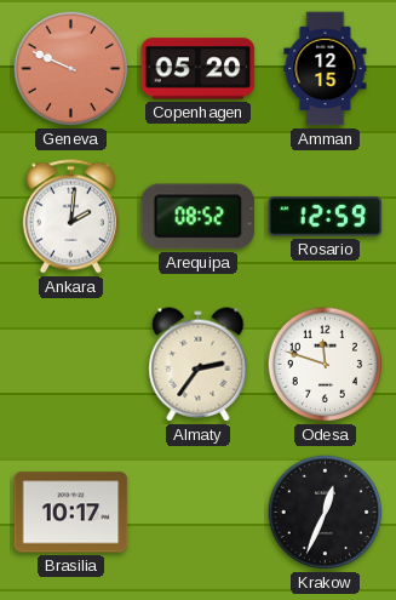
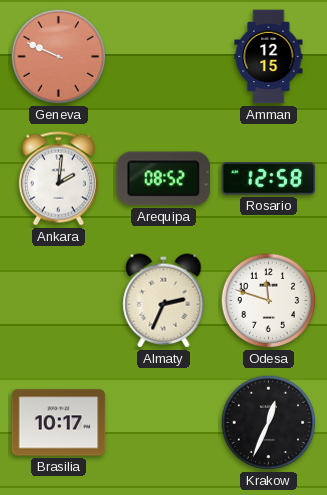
Copenhagen: 05:20 -> none
Rosario: 12:59 -> 12:58
Almaty: 2:36 -> 2:34
